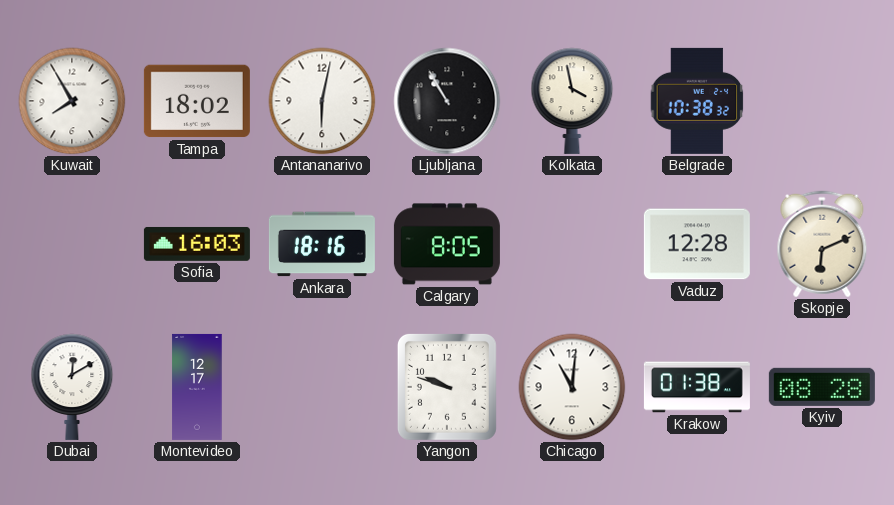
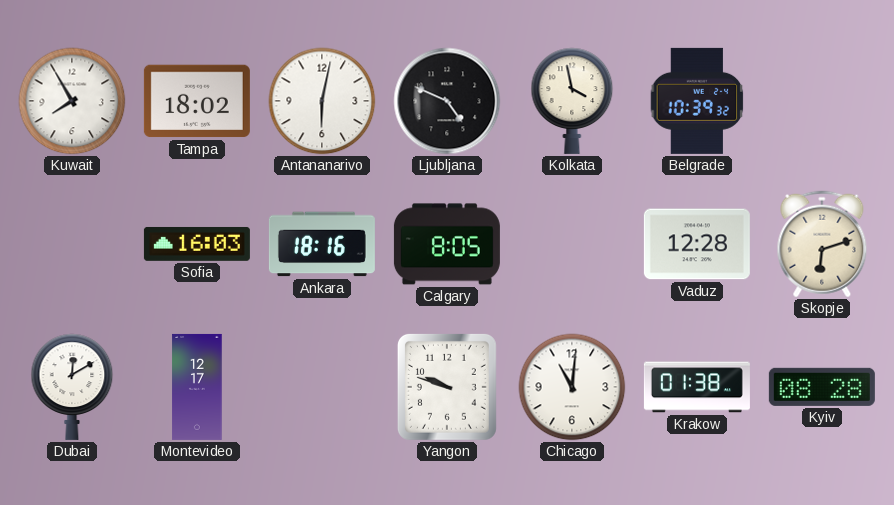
Ljubljana: 10:55 -> 4:49
Belgrade: 10:38 -> 10:39
Skopje: 6:11 -> 6:12
